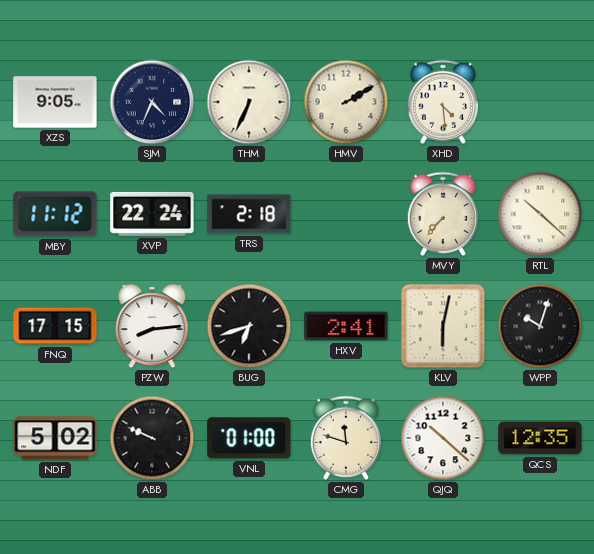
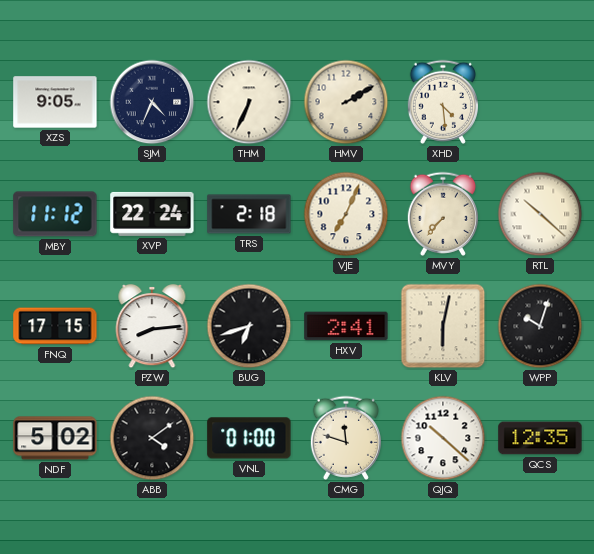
VJE: none -> 7:04
ABB: 9:49 -> 4:09
